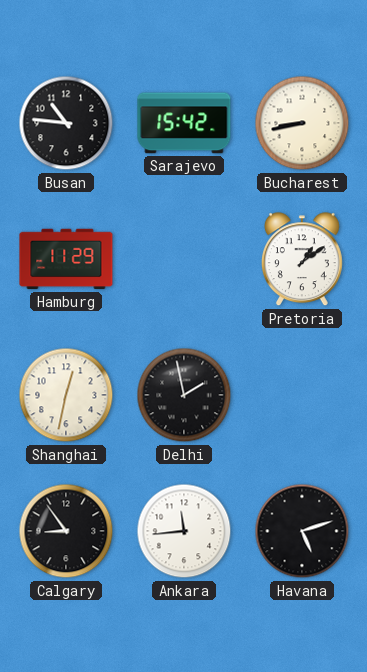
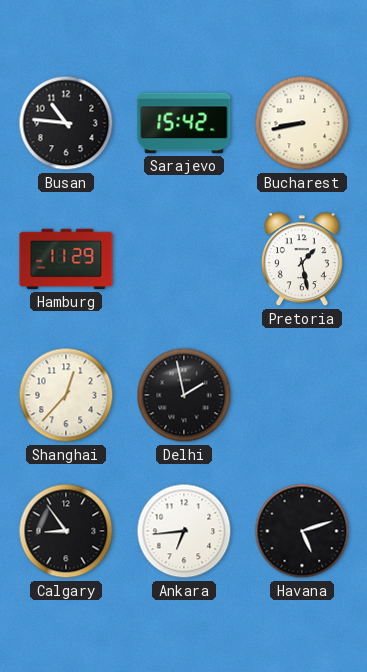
Pretoria: 1:09 -> 1:28
Shanghai: 12:32 -> 12:37
Ankara: 11:44 -> 6:44
